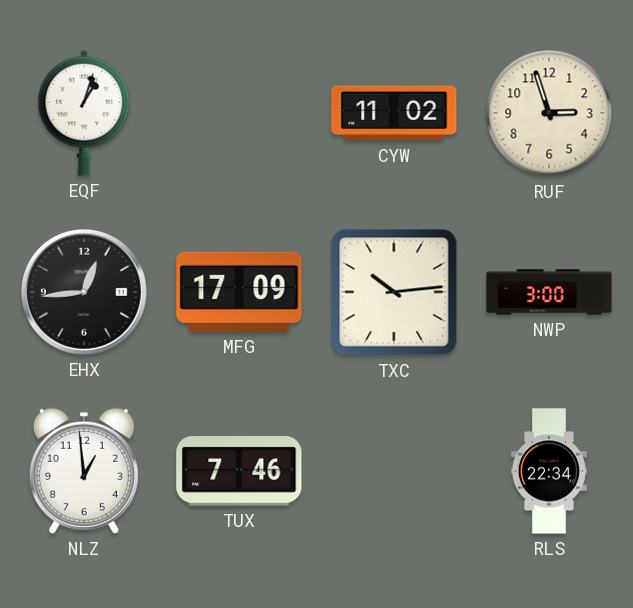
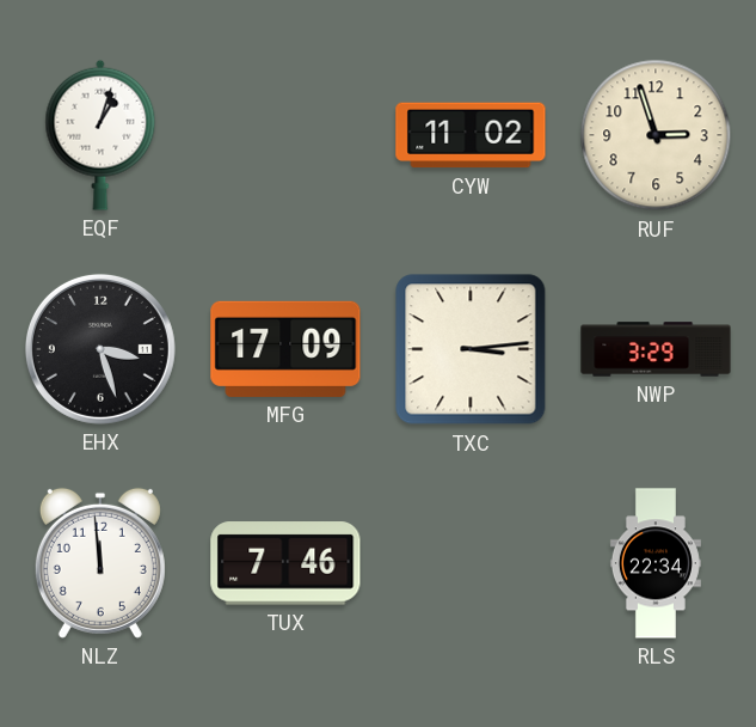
EHX: 12:44 -> 3:27
TXC: 10:14 -> 3:14
NWP: 3:00 -> 3:29
NLZ: 12:59 -> 11:59
